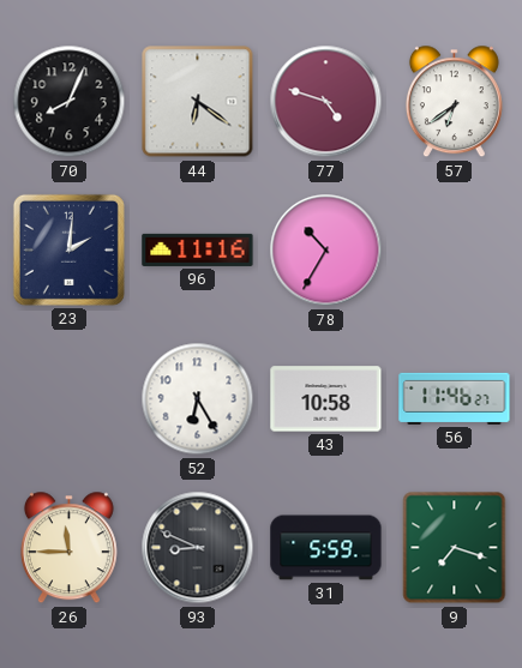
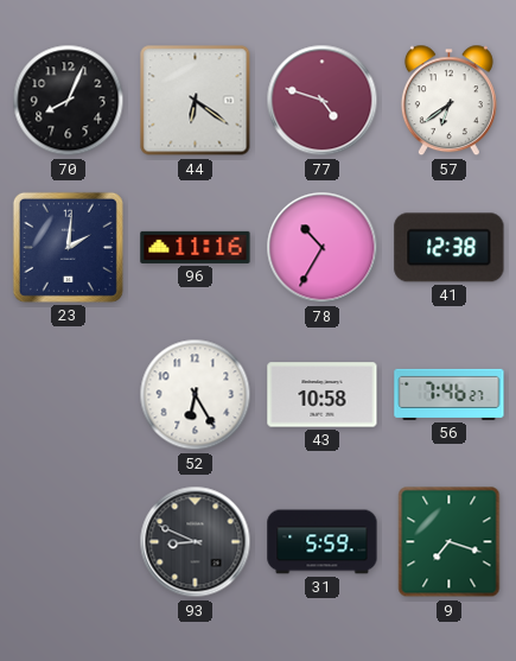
41: none -> 12:38
56: 11:46 -> 7:46
26: 11:45 -> none
